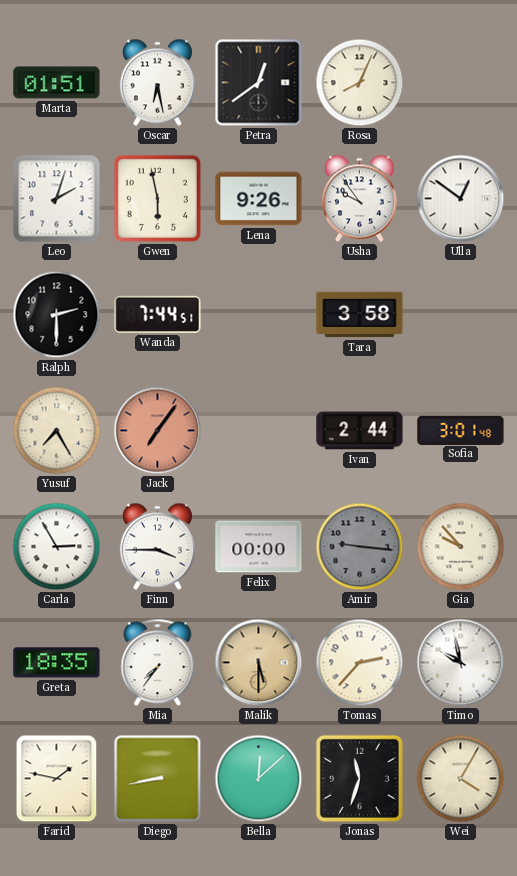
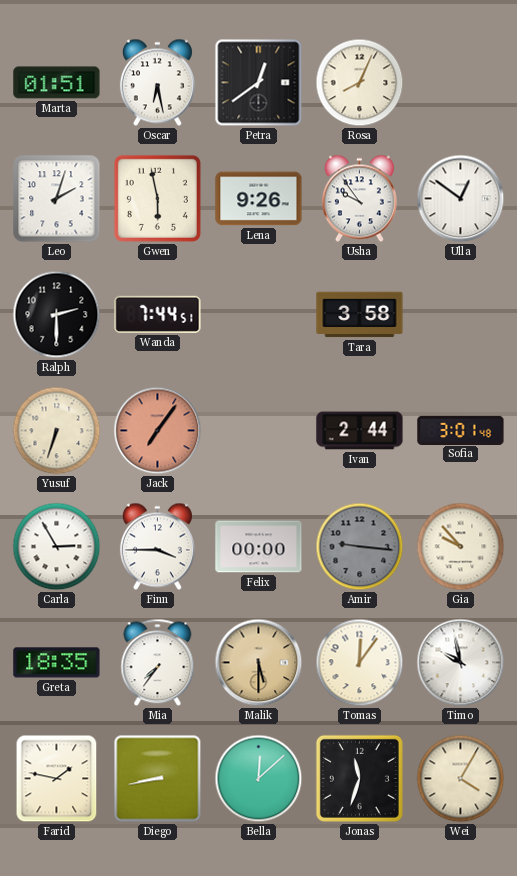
Yusuf: 7:25 -> 6:33
Tomas: 2:37 -> 12:06
